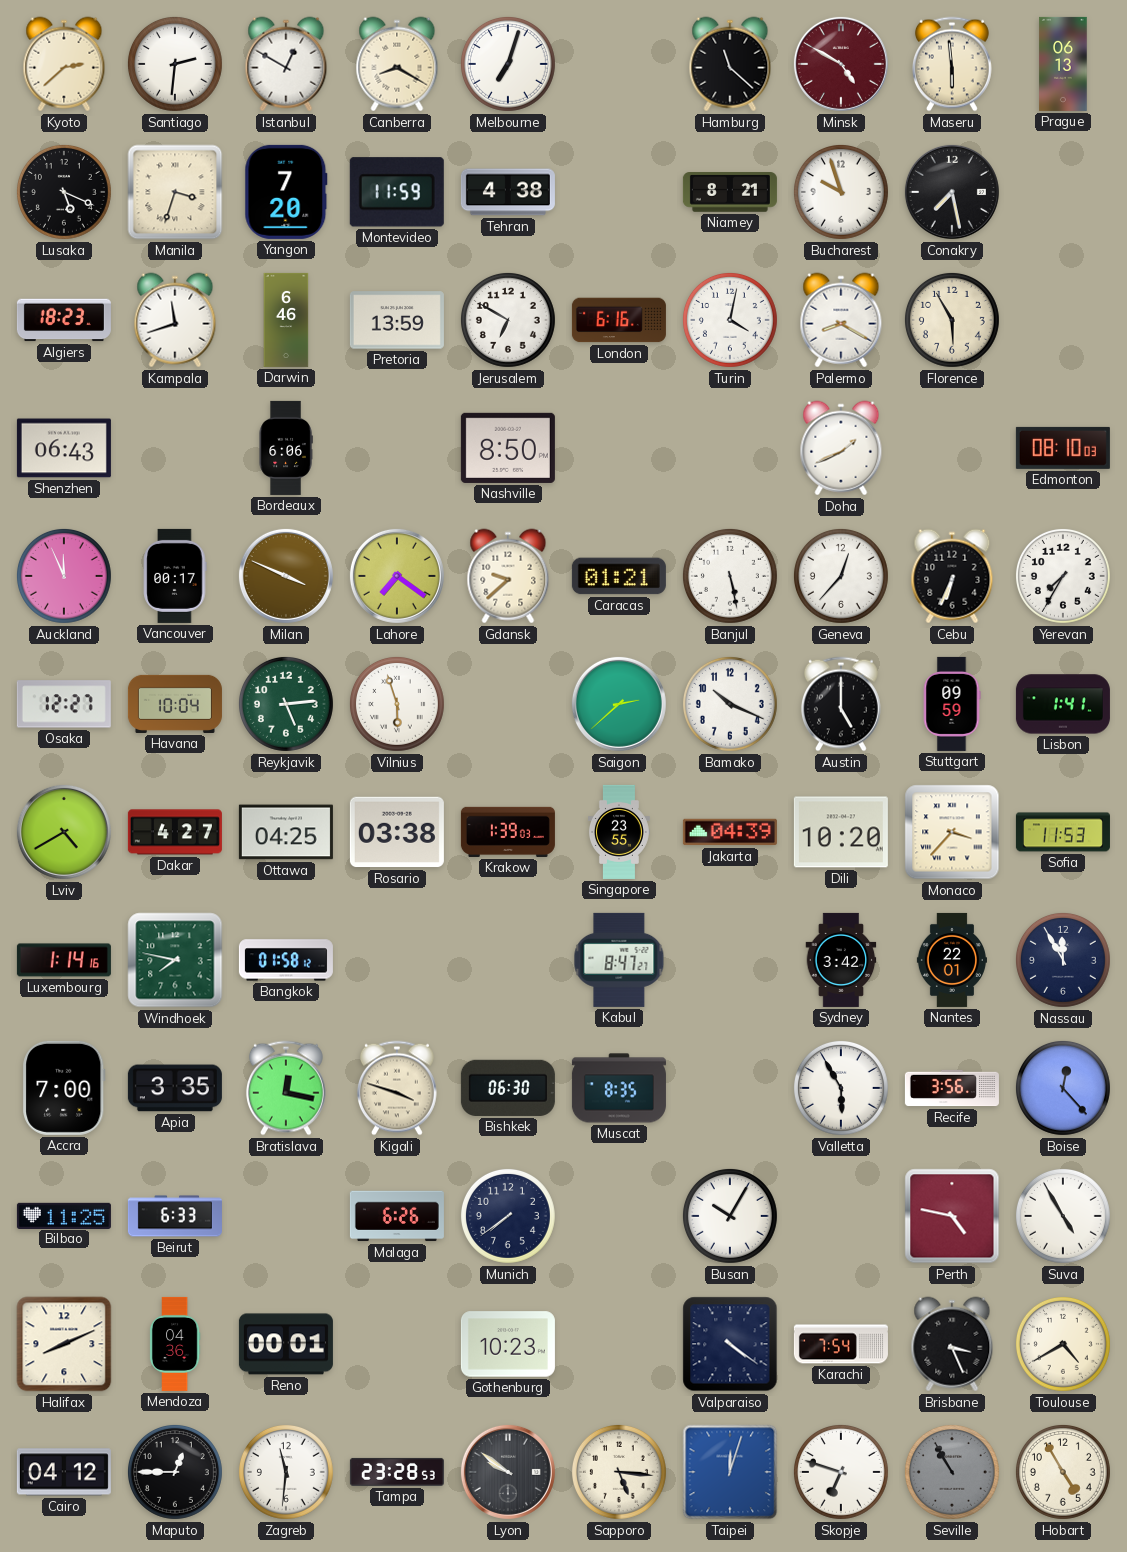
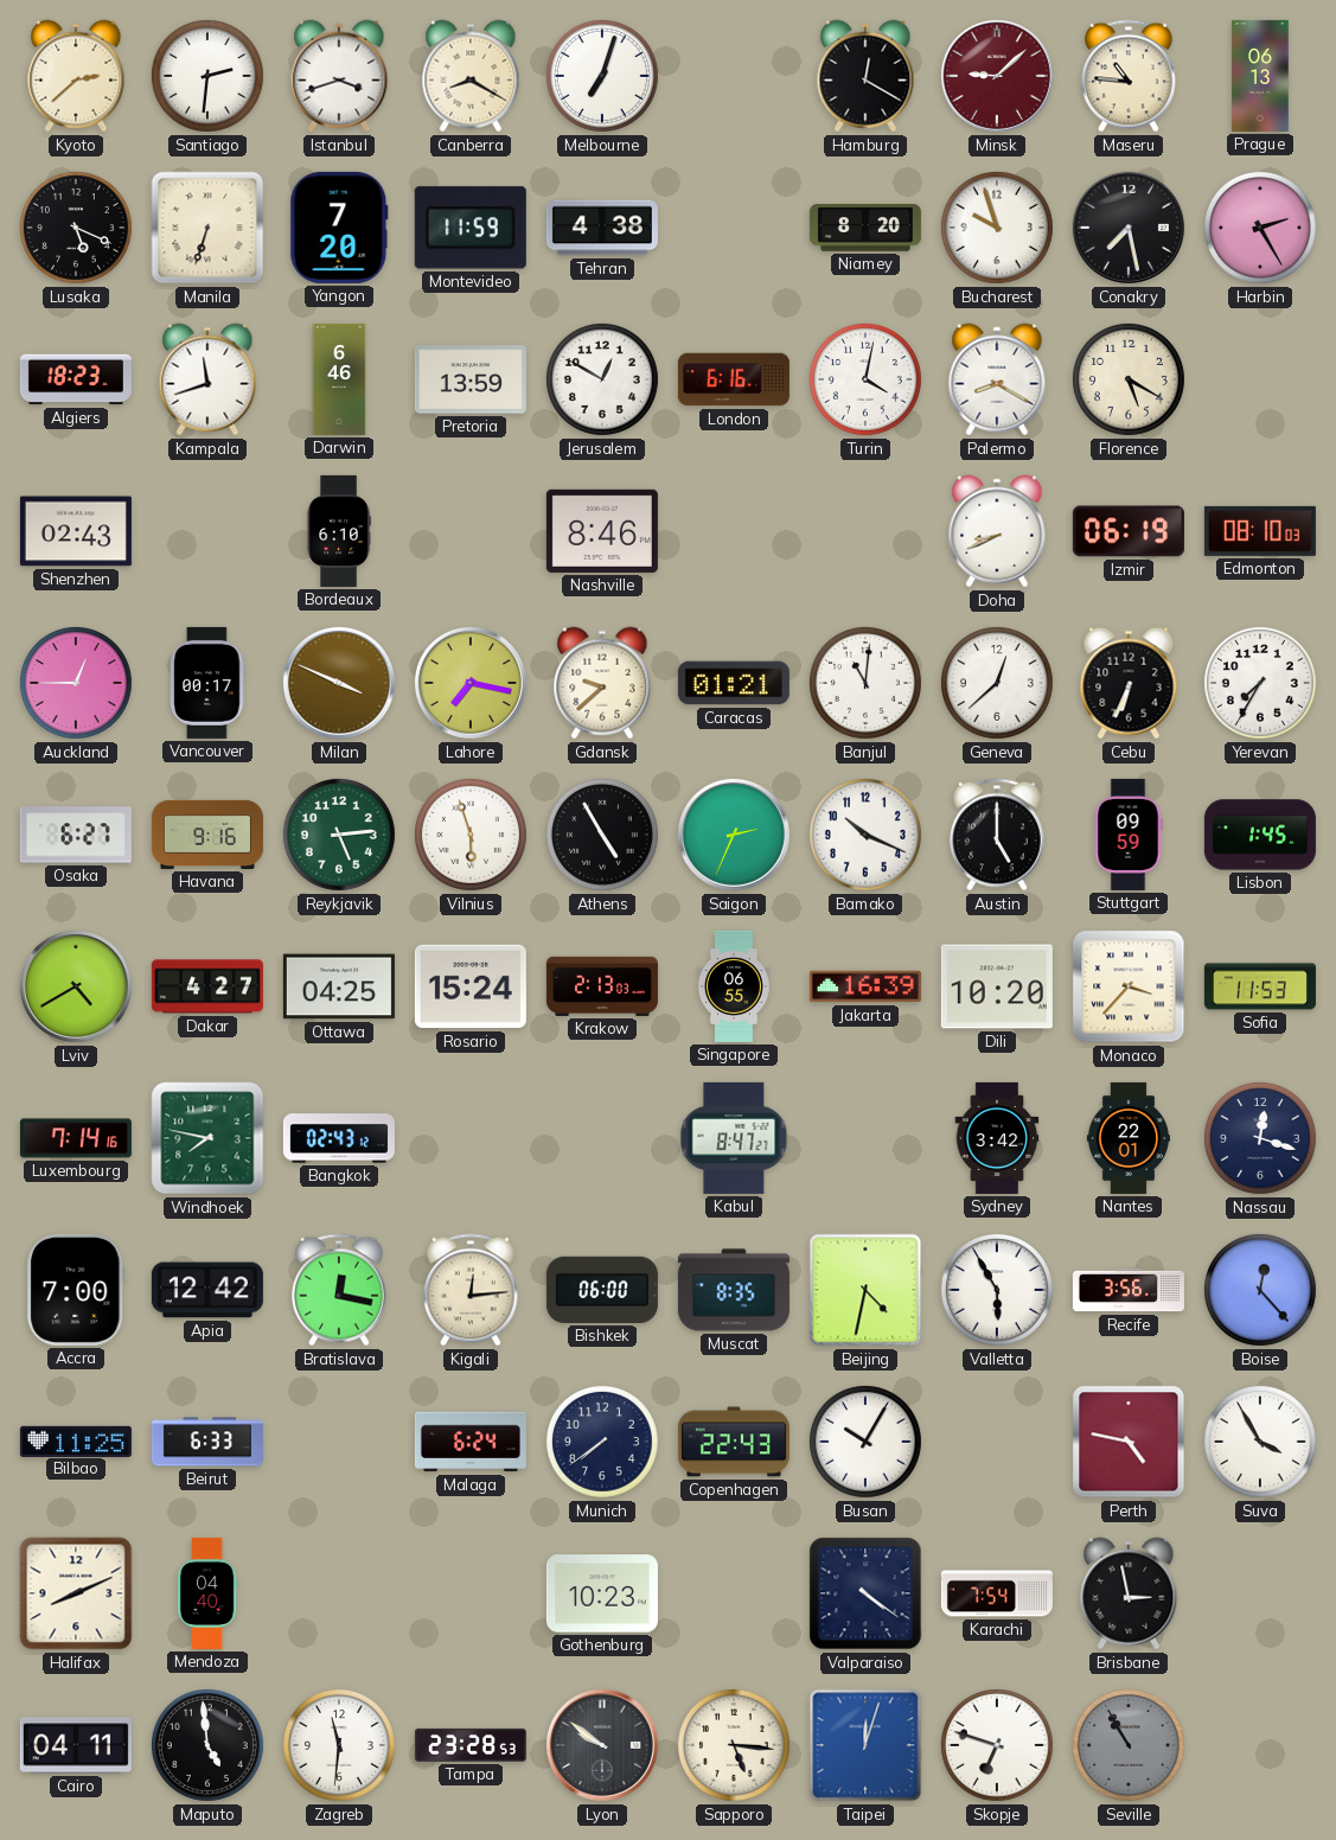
Istanbul: 12:50 -> 3:42
Hamburg: 11:22 -> 12:20
Minsk: 4:50 -> 9:08
Maseru: 5:59 -> 10:46
Manila: 3:33 -> 6:33
Niamey: 8:21 -> 8:20
Harbin: none -> 2:25
Jerusalem: 6:50 -> 12:50
Florence: 5:55 -> 5:20
Shenzhen: 06:43 -> 02:43
Bordeaux: 6:06 -> 6:10
Nashville: 8:50 -> 8:46
Doha: 1:41 -> 8:41
Izmir: none -> 06:19
Auckland: 11:56 -> 12:45
Lahore: 7:21 -> 7:17
Banjul: 5:28 -> 11:01
Geneva: 12:37 -> 12:38
Osaka: 12:27 -> 6:27
Havana: 10:04 -> 9:16
Athens: none -> 4:55
Saigon: 2:38 -> 2:34
Lisbon: 1:41 -> 1:45
Rosario: 03:38 -> 15:24
Krakow: 1:39 -> 2:13
Singapore: 23:55 -> 06:55
Jakarta: 04:39 -> 16:39
Luxembourg: 1:14 -> 7:14
Bangkok: 01:58 -> 02:43
Nassau: 11:55 -> 12:18
Apia: 3:35 -> 12:42
Kigali: 3:48 -> 12:14
Bishkek: 06:30 -> 06:00
Beijing: none -> 4:32
Malaga: 6:26 -> 6:24
Copenhagen: none -> 22:43
Suva: 4:55 -> 3:55
Mendoza: 04:36 -> 04:40
Reno: 00:01 -> none
Brisbane: 3:26 -> 2:58
Toulouse: 4:40 -> none
Cairo: 04:12 -> 04:11
Maputo: 12:45 -> 4:59
Hobart: 4:55 -> none
